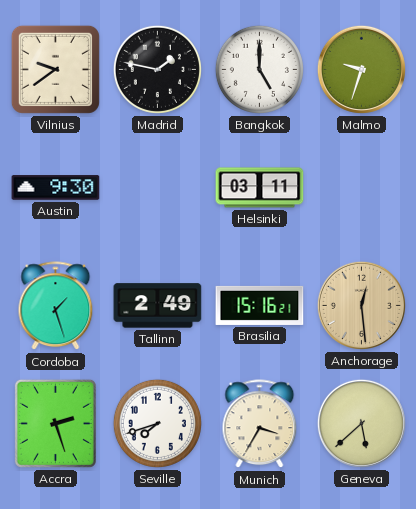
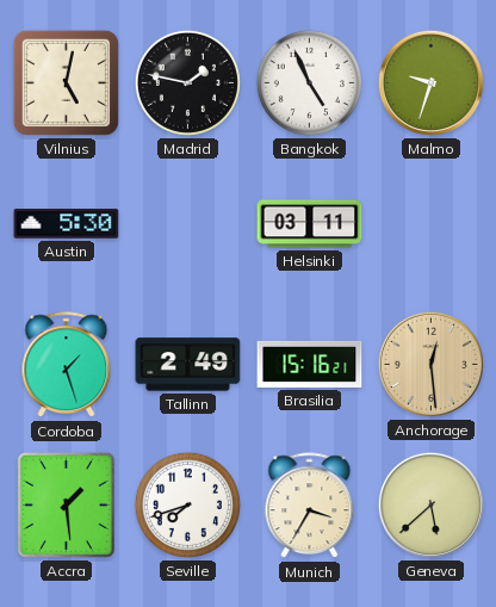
Vilnius: 9:39 -> 5:02
Bangkok: 5:00 -> 4:56
Austin: 9:30 -> 5:30
Accra: 2:27 -> 1:29
